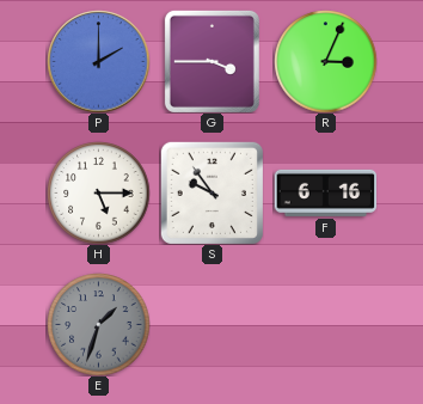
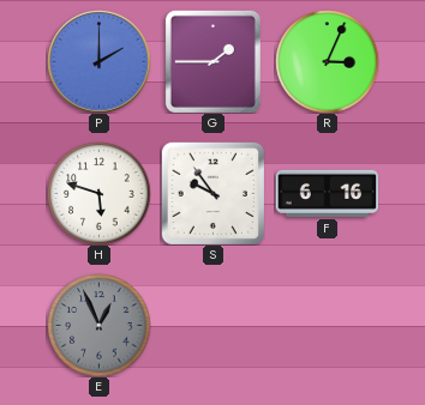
G: 3:45 -> 1:45
H: 5:15 -> 5:48
E: 1:33 -> 12:56
